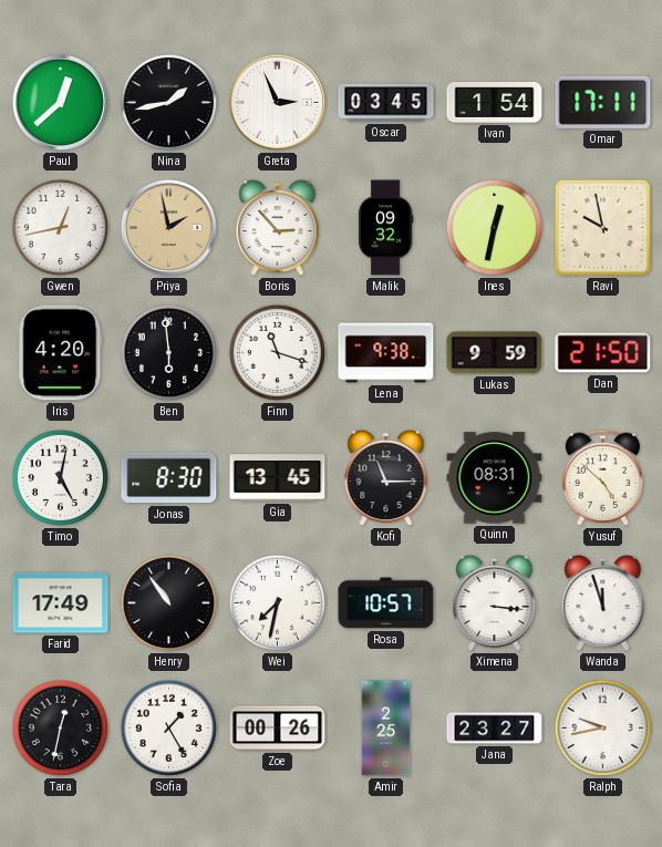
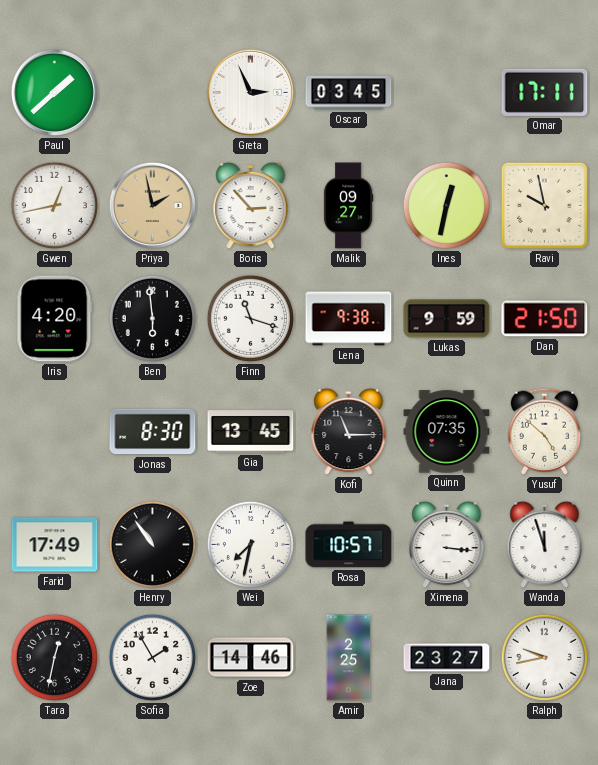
Paul: 12:38 -> 1:38
Nina: 1:43 -> none
Ivan: 1:54 -> none
Malik: 09:32 -> 09:27
Timo: 5:02 -> none
Quinn: 08:31 -> 07:35
Sofia: 1:25 -> 1:55
Zoe: 00:26 -> 14:46
